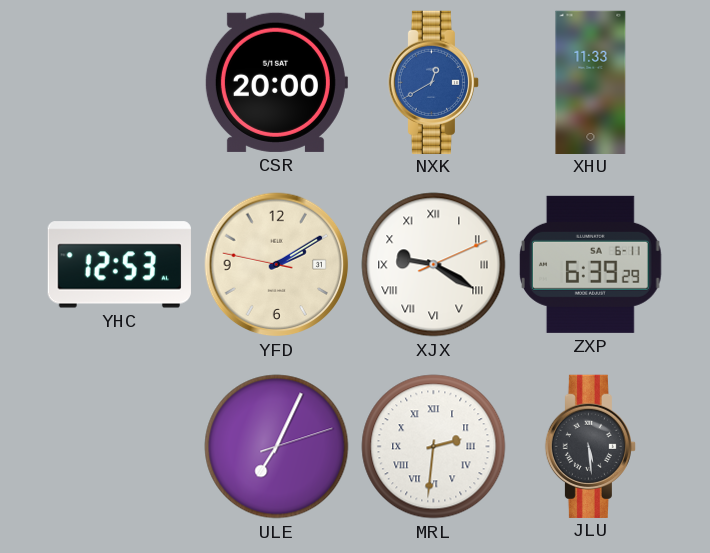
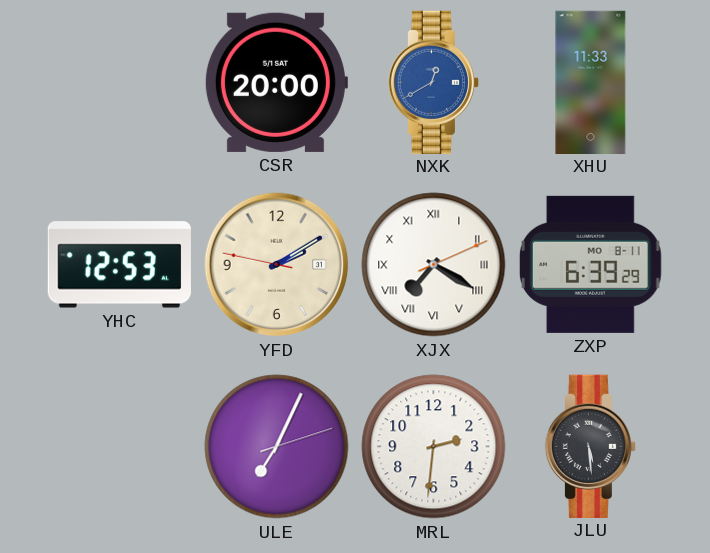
XJX: 9:20 -> 7:20
ZXP date: SA 6-11 -> MO 8-11
MRL numerals: Roman -> Arabic
